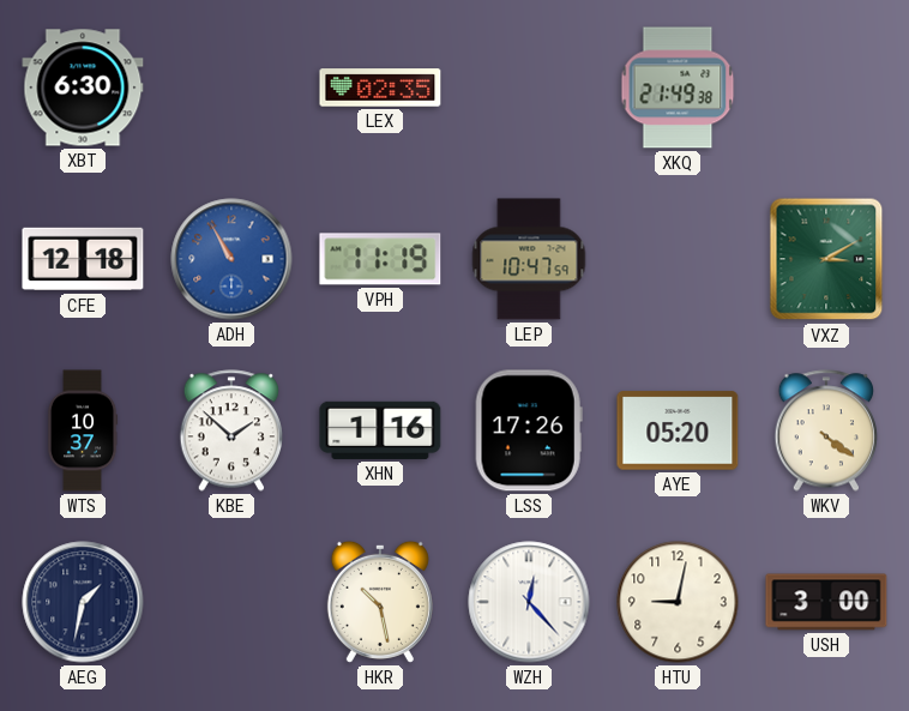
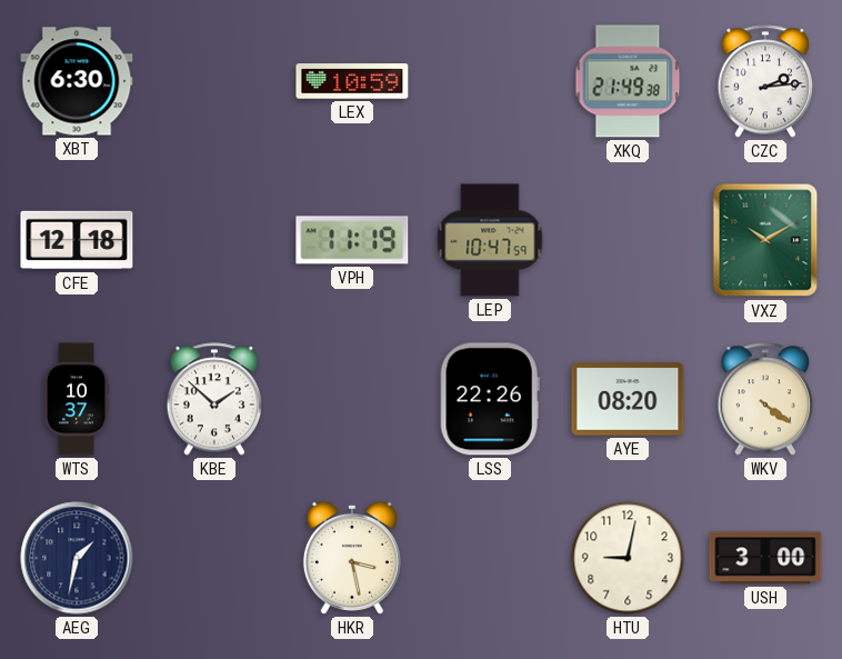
LEX: 02:35 -> 10:59
CZC: none -> 2:14
ADH: 10:55 -> none
VXZ: 3:10 -> 10:10
XHN: 1:16 -> none
LSS: 17:26 -> 22:26
AYE: 05:20 -> 08:20
HKR: 10:28 -> 3:28
WZH: 12:23 -> none
